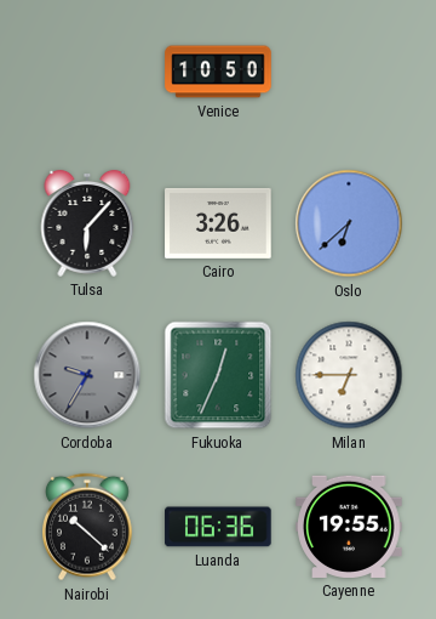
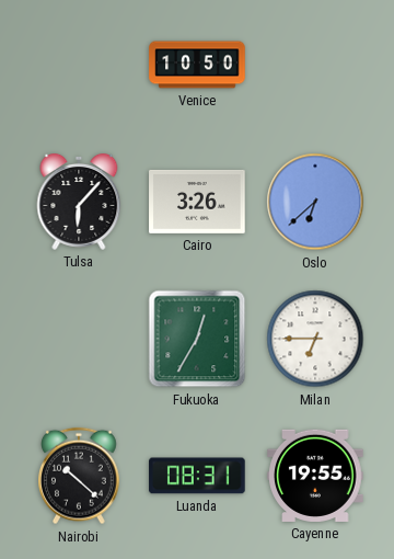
Cordoba: 9:35 -> none
Fukuoka: 12:34 -> 12:35
Luanda: 06:36 -> 08:31
